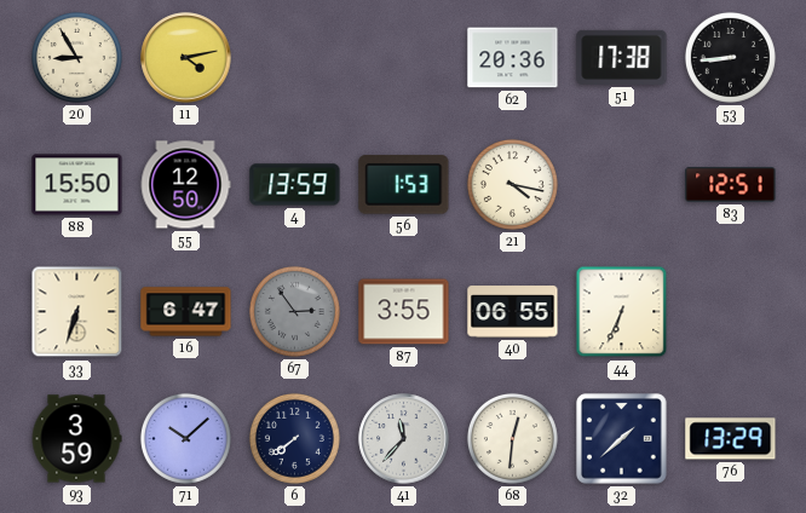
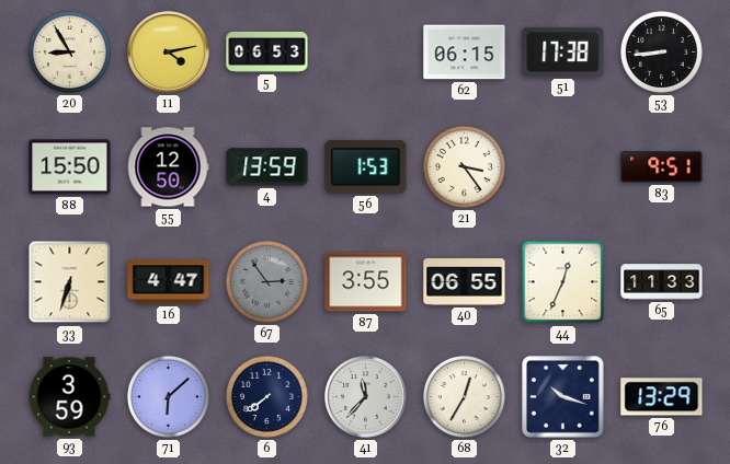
5: none -> 06:53
62: 20:36 -> 06:15
21: 4:17 -> 3:24
83: 12:51 -> 9:51
16: 6:47 -> 4:47
44: 6:34 -> 12:34
65: none -> 11:33
71: 10:08 -> 6:08
68: 12:31 -> 12:35
32: 1:38 -> 10:18
